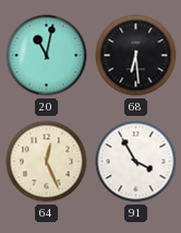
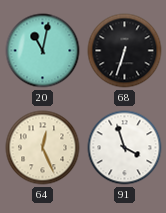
68: 6:29 -> 6:33
91: 3:55 -> 3:57
